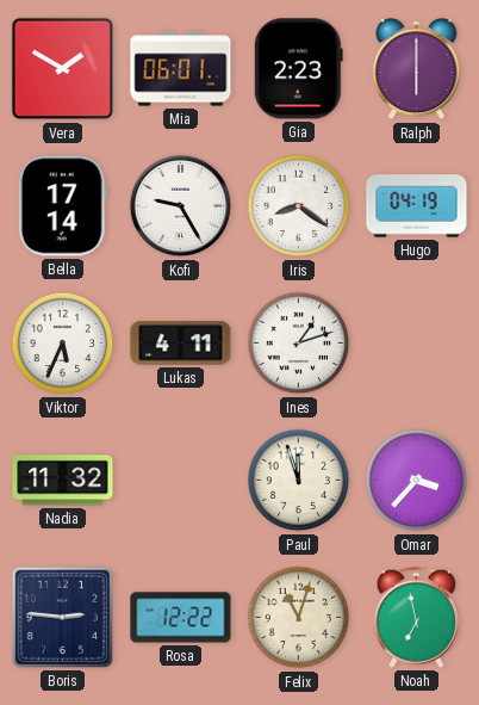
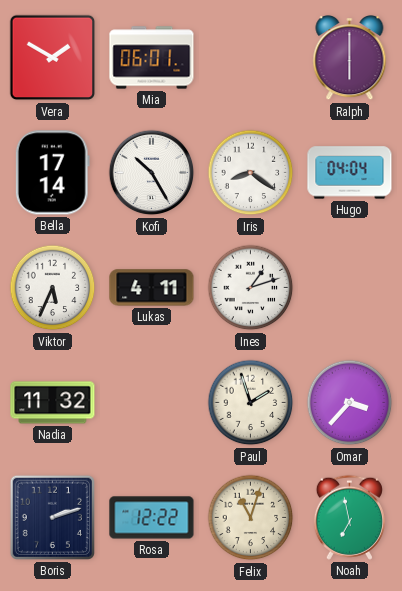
Gia: 2:23 -> none
Kofi: 9:25 -> 10:25
Hugo: 04:19 -> 04:04
Paul: 11:57 -> 1:57
Boris: 2:46 -> 2:12
